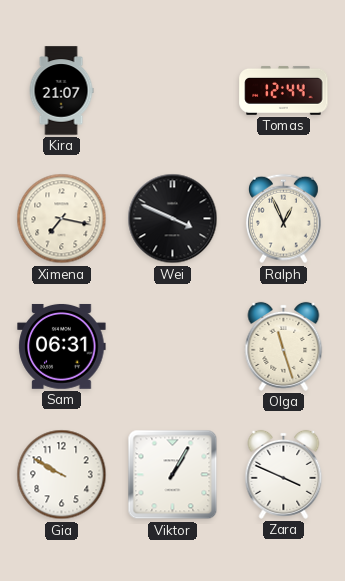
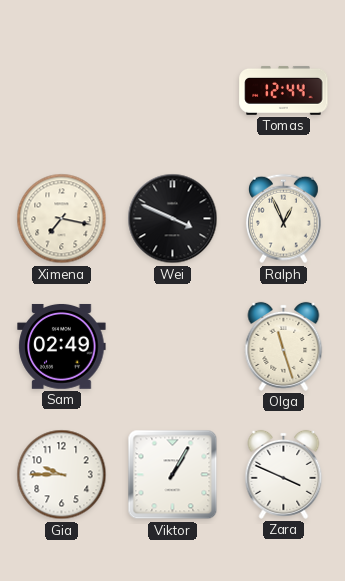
Kira: 21:07 -> none
Sam: 06:31 -> 02:49
Gia: 9:50 -> 9:45
